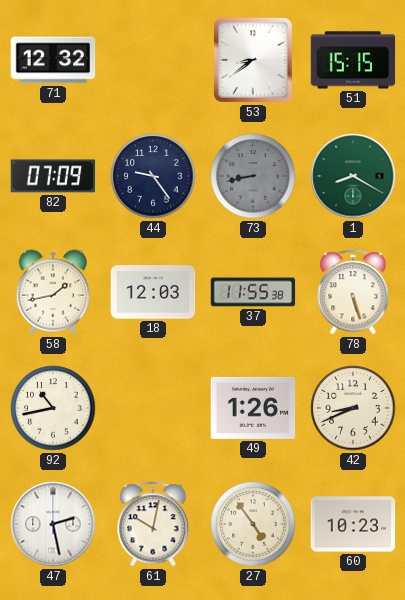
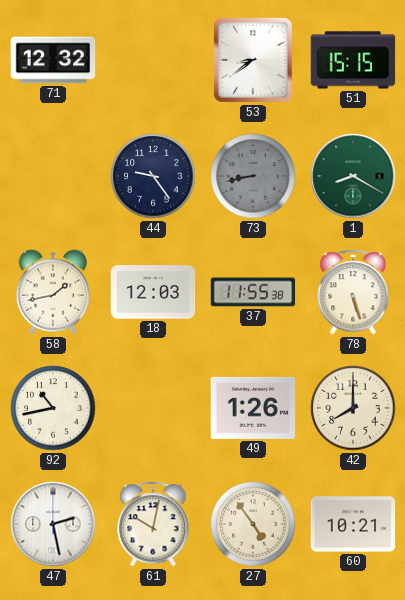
82: 07:09 -> none
42: 8:41 -> 8:00
60: 10:23 -> 10:21
